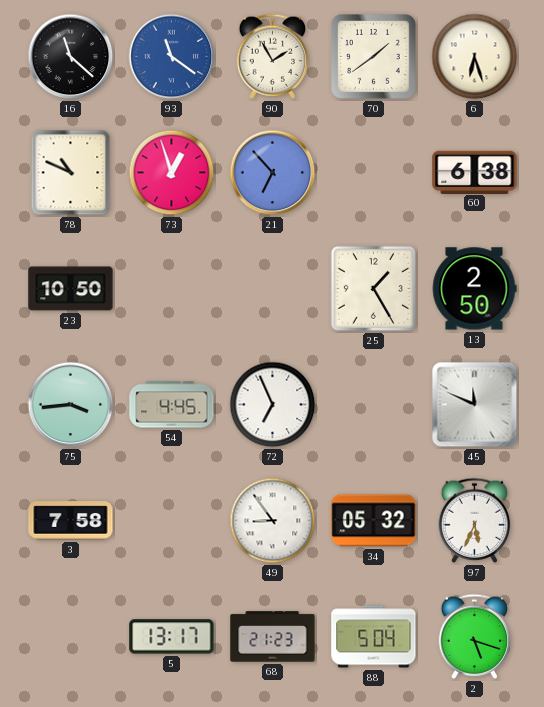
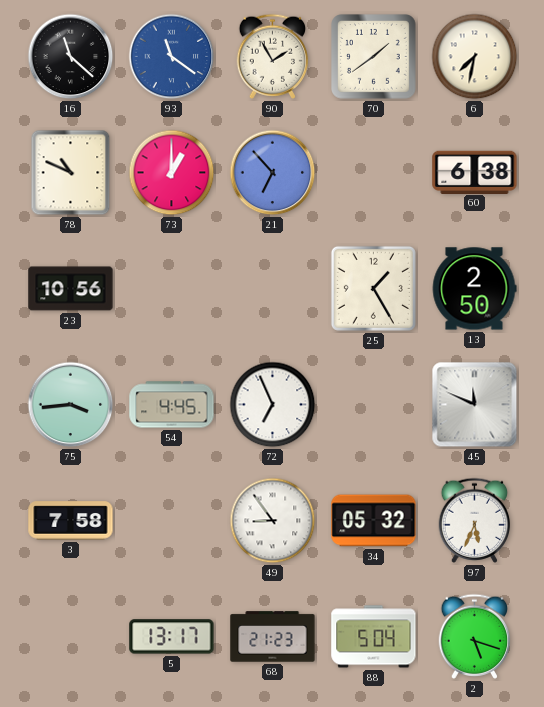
6: 6:27 -> 7:32
73: 12:57 -> 1:00
23: 10:50 -> 10:56
